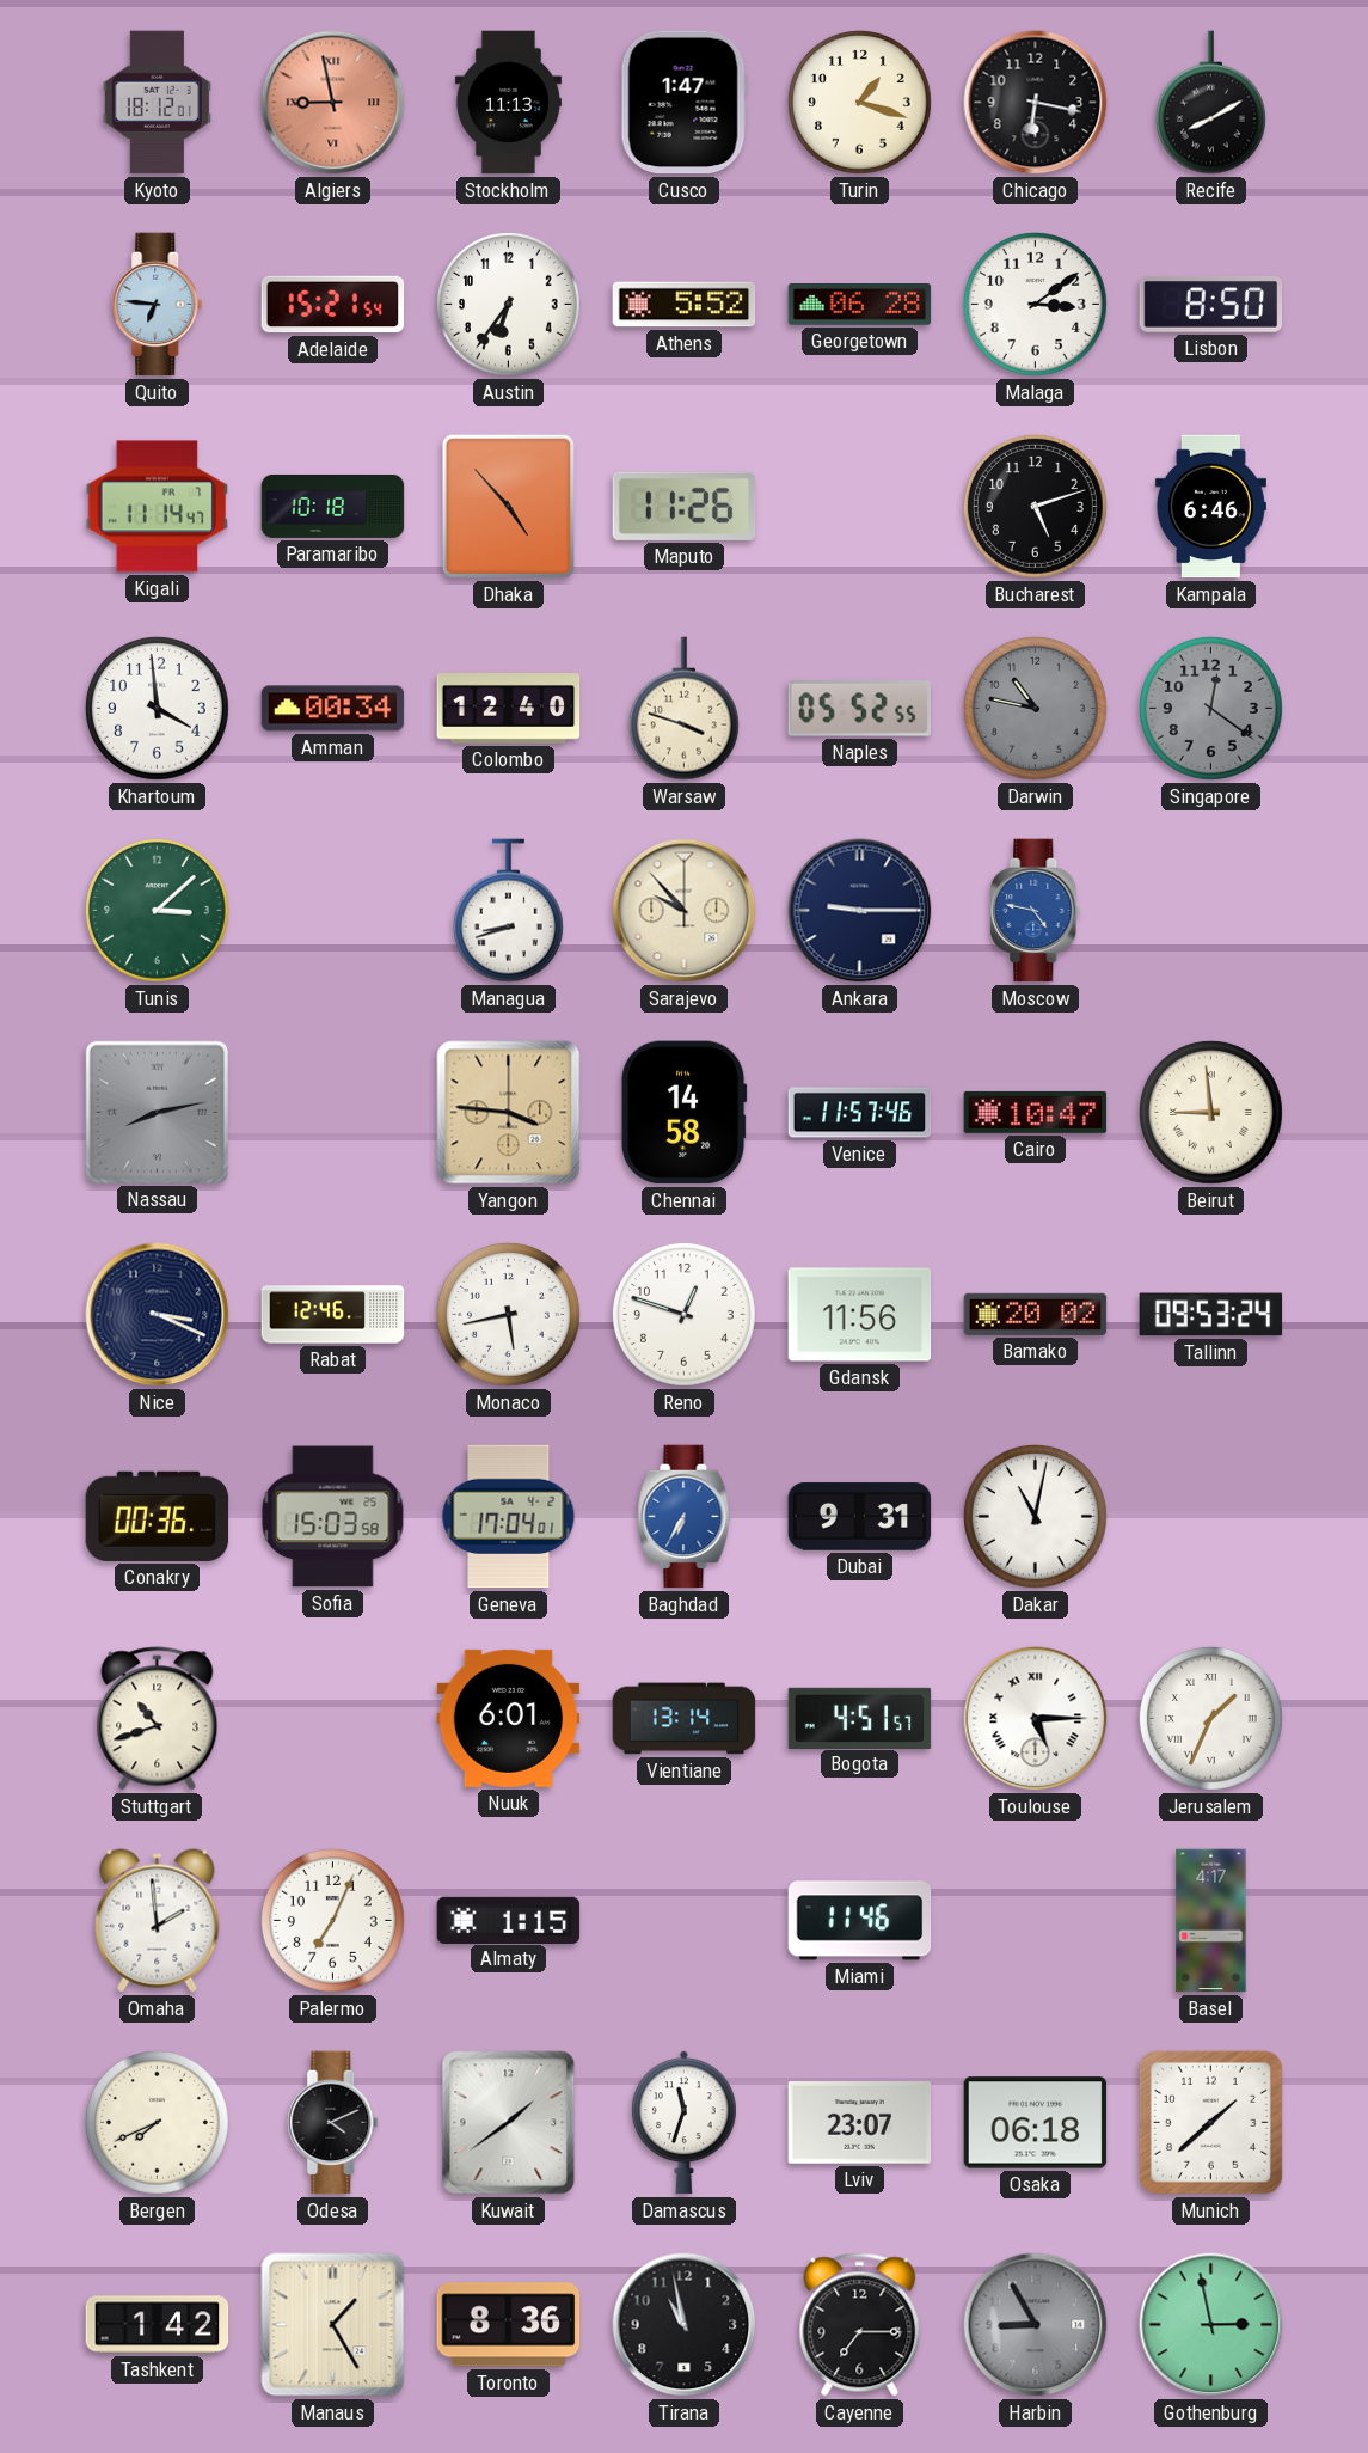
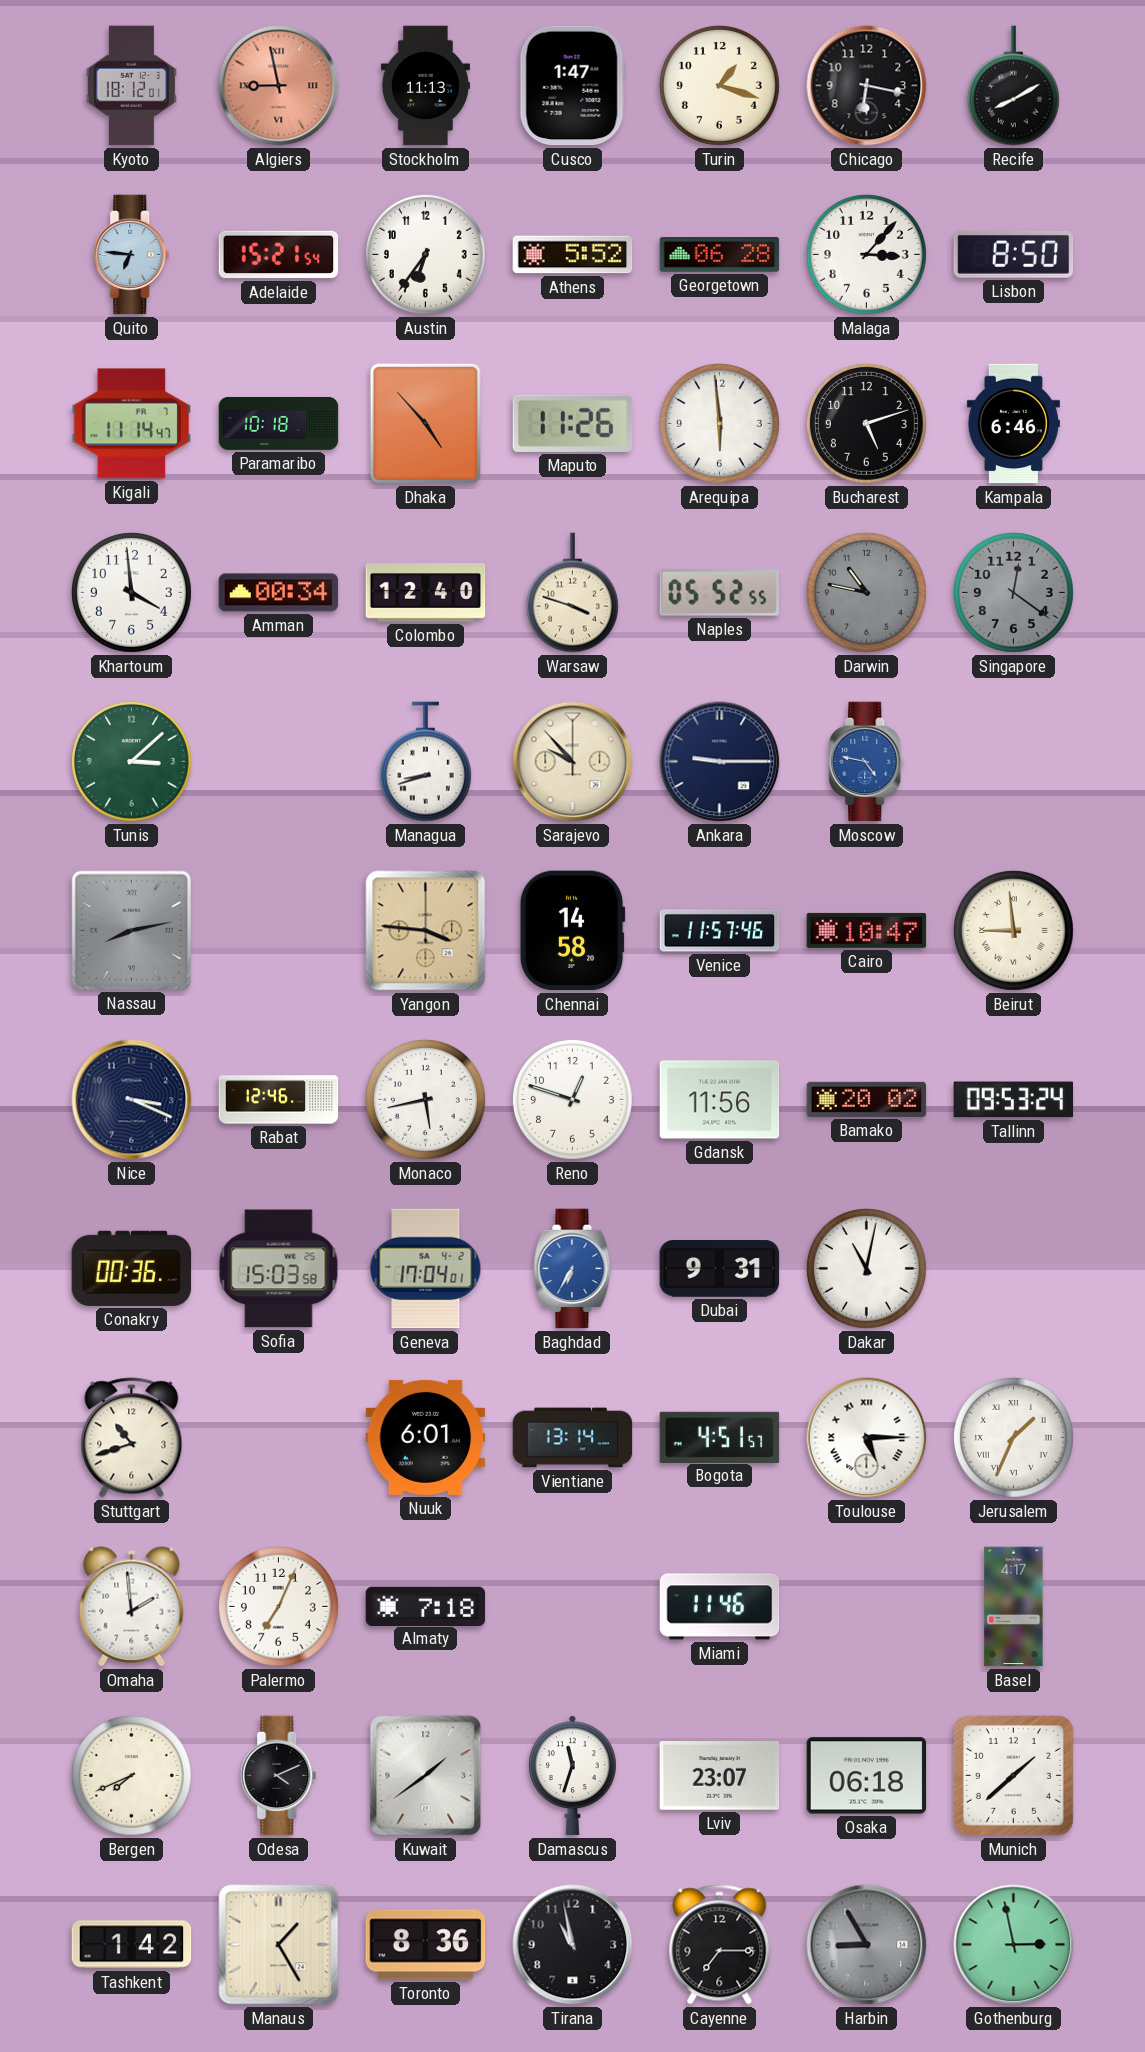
Malaga: 3:09 -> 3:07
Arequipa: none -> 5:59
Almaty: 1:15 -> 7:18
